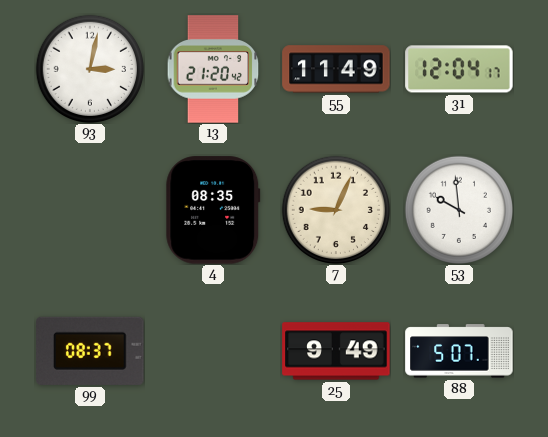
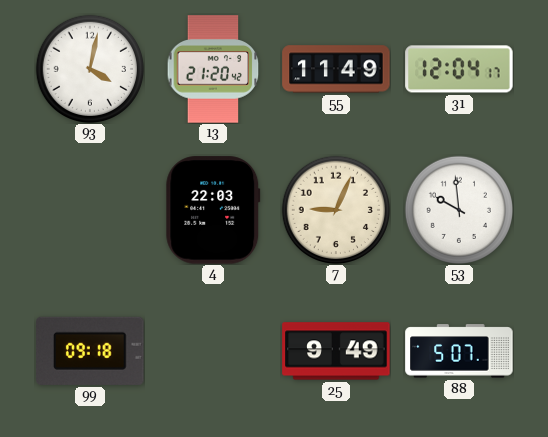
93: 3:02 -> 4:02
4: 08:35 -> 22:03
99: 08:37 -> 09:18
